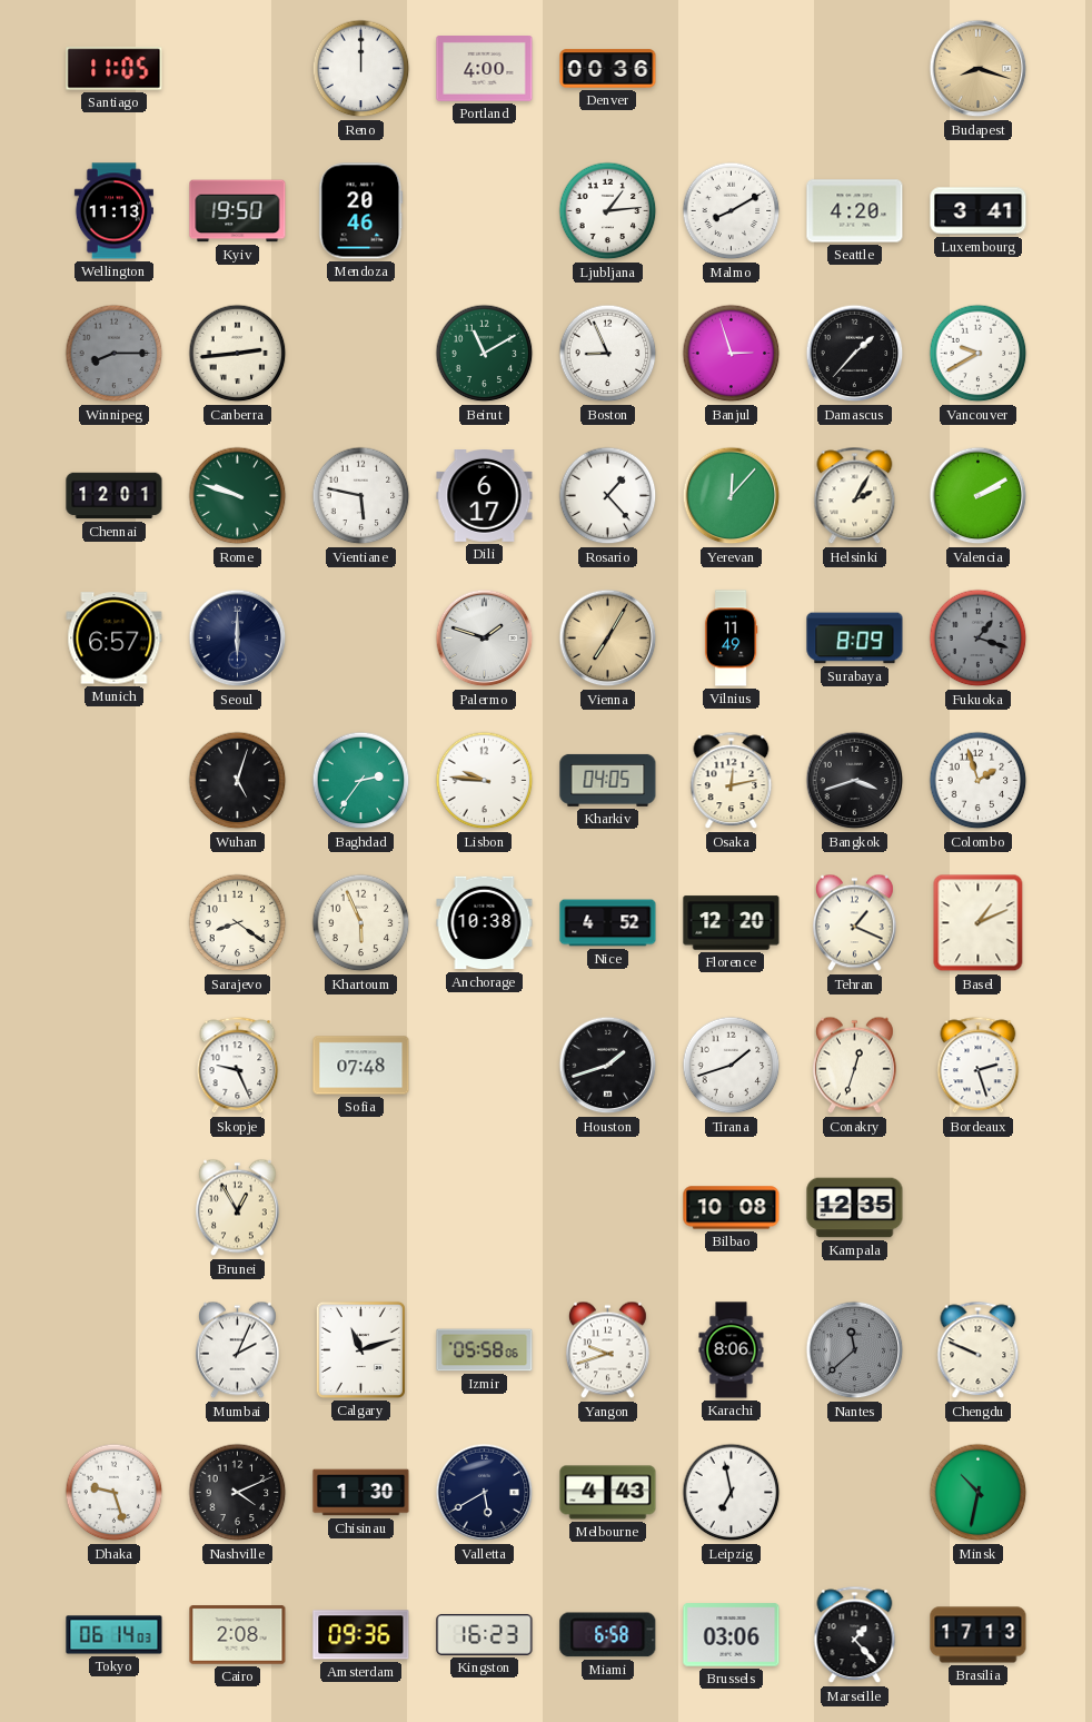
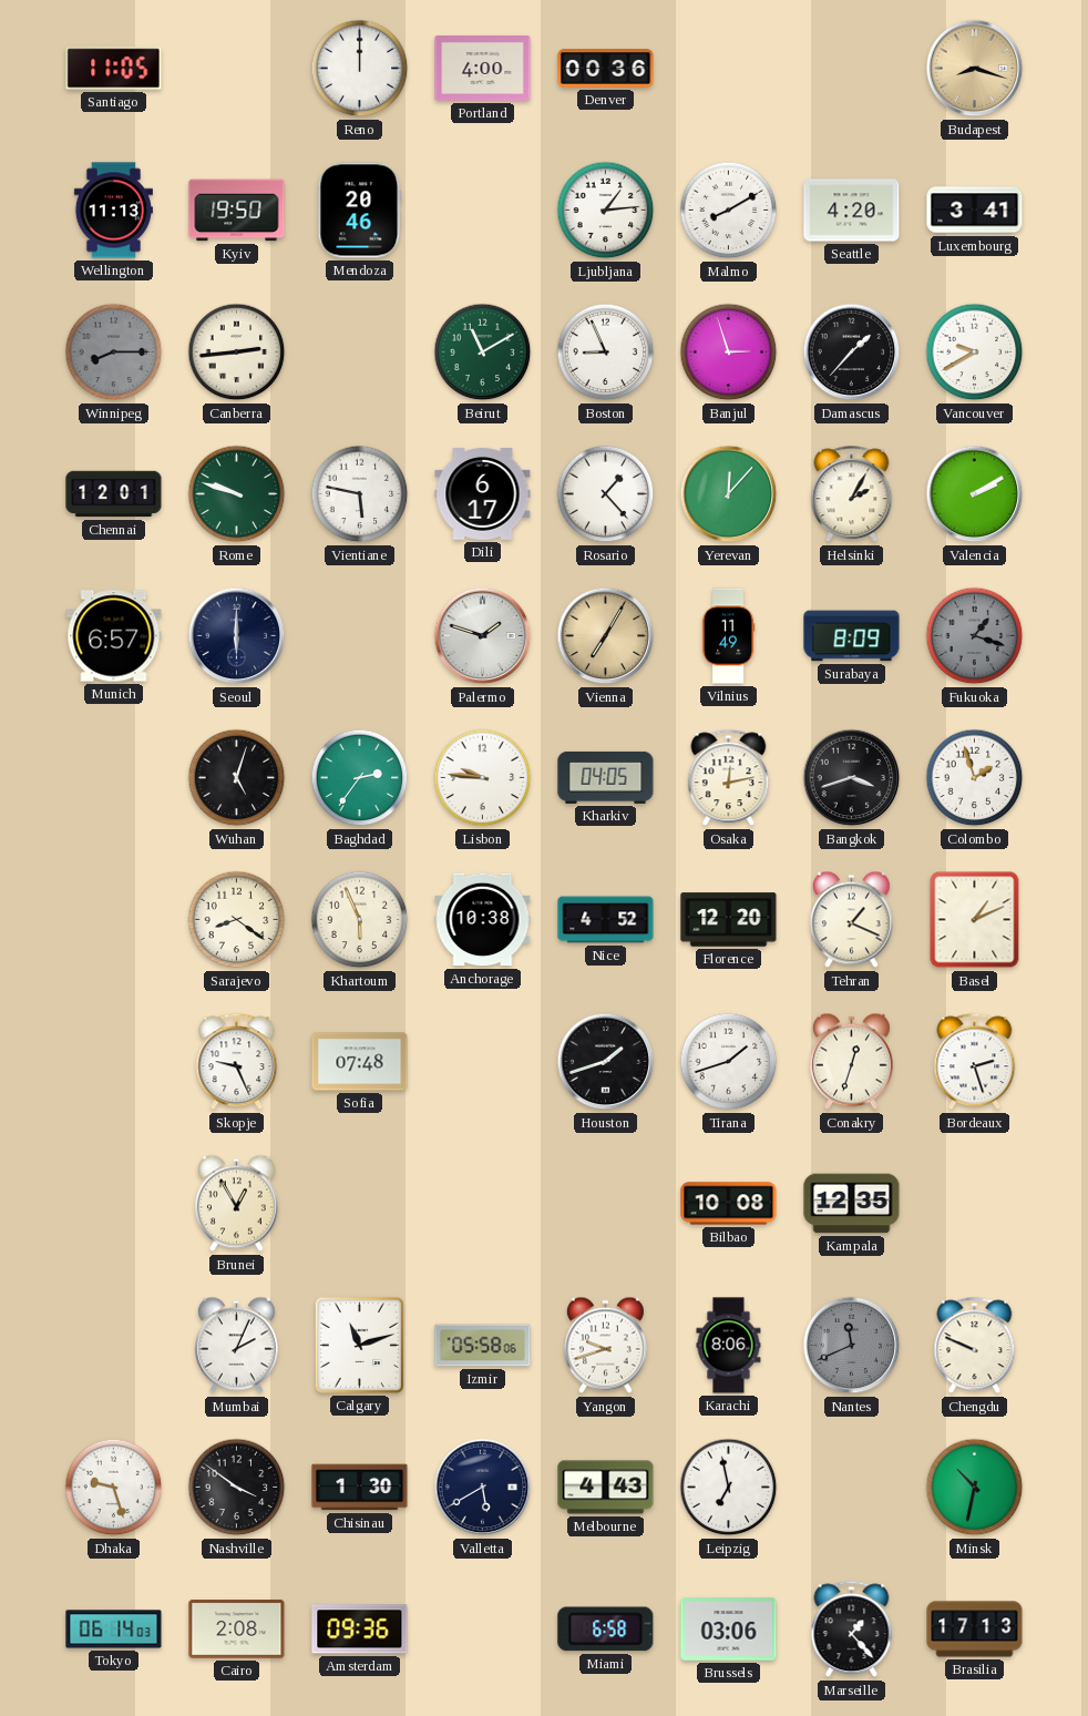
Nantes: 11:38 -> 11:41
Nashville: 4:11 -> 3:51
Kingston: 16:23 -> none
